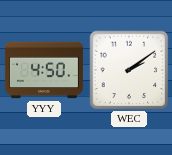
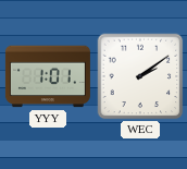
YYY: 4:50 -> 1:01
